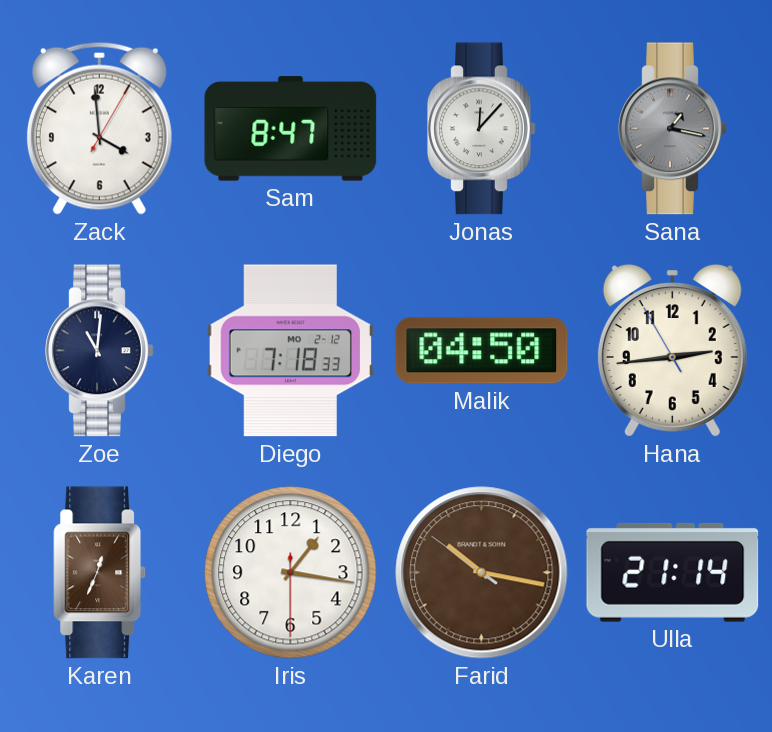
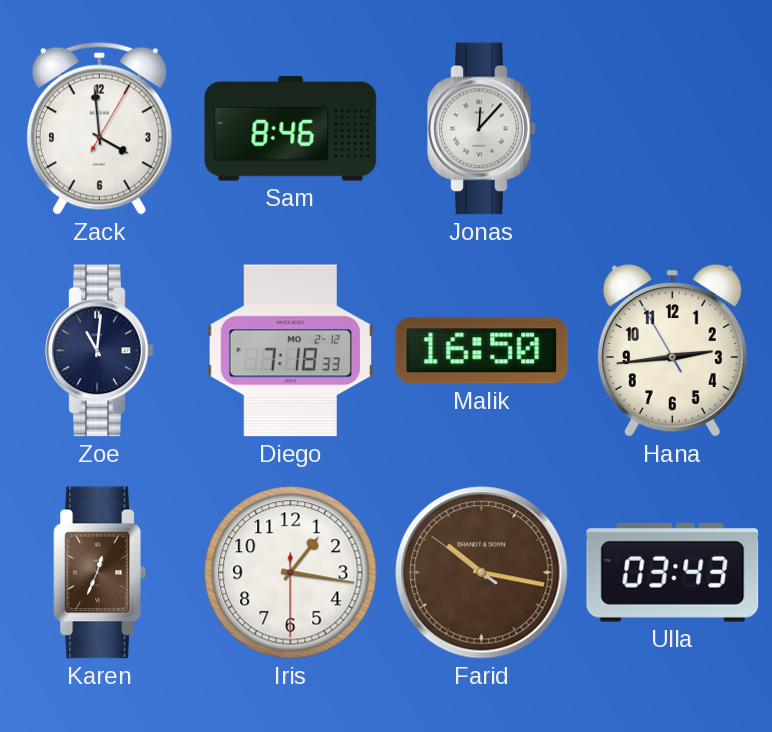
Sam: 8:47 -> 8:46
Sana: 1:17 -> none
Malik: 04:50 -> 16:50
Ulla: 21:14 -> 03:43
